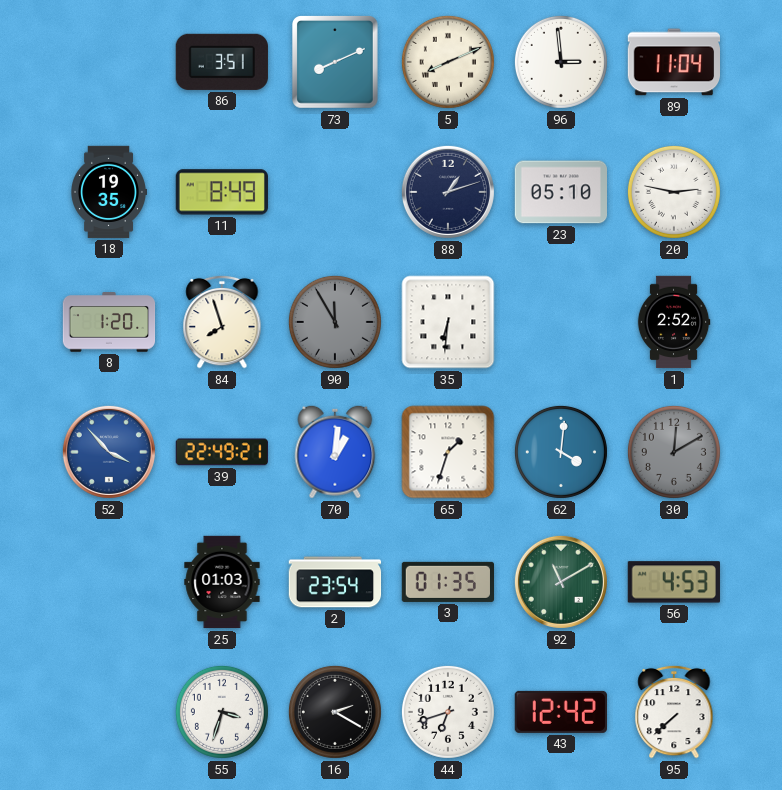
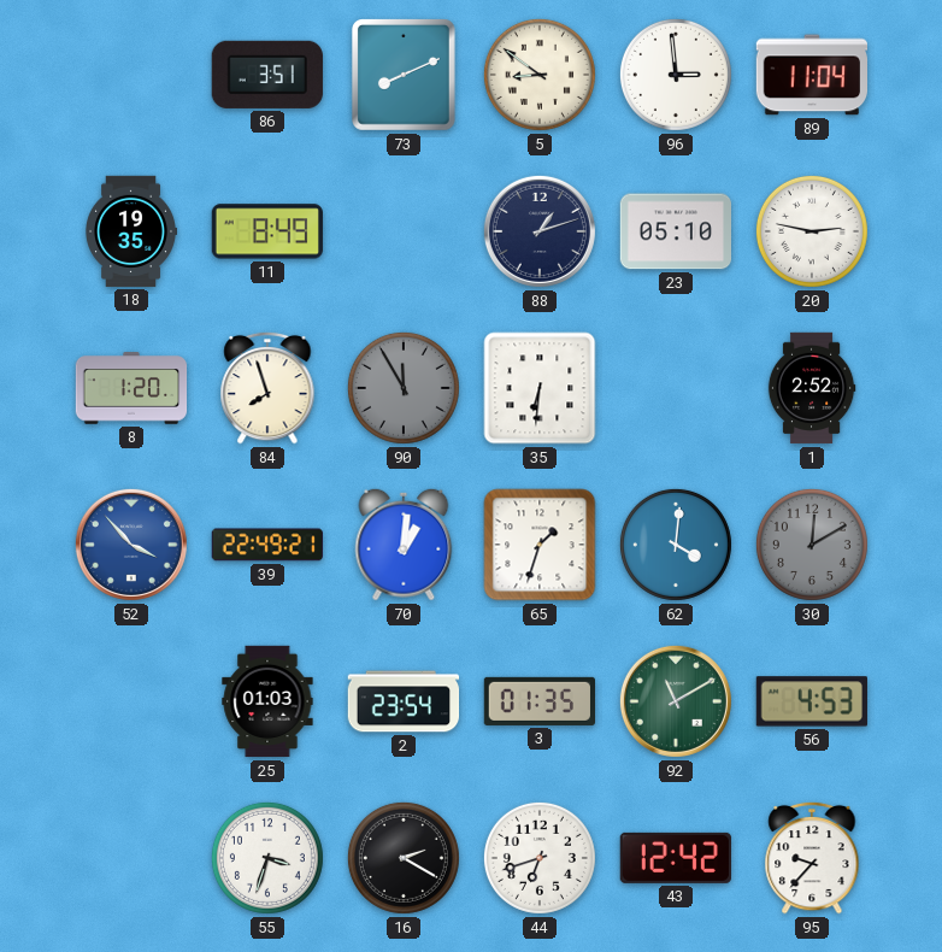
5: 8:11 -> 8:51
95: 7:38 -> 9:37
